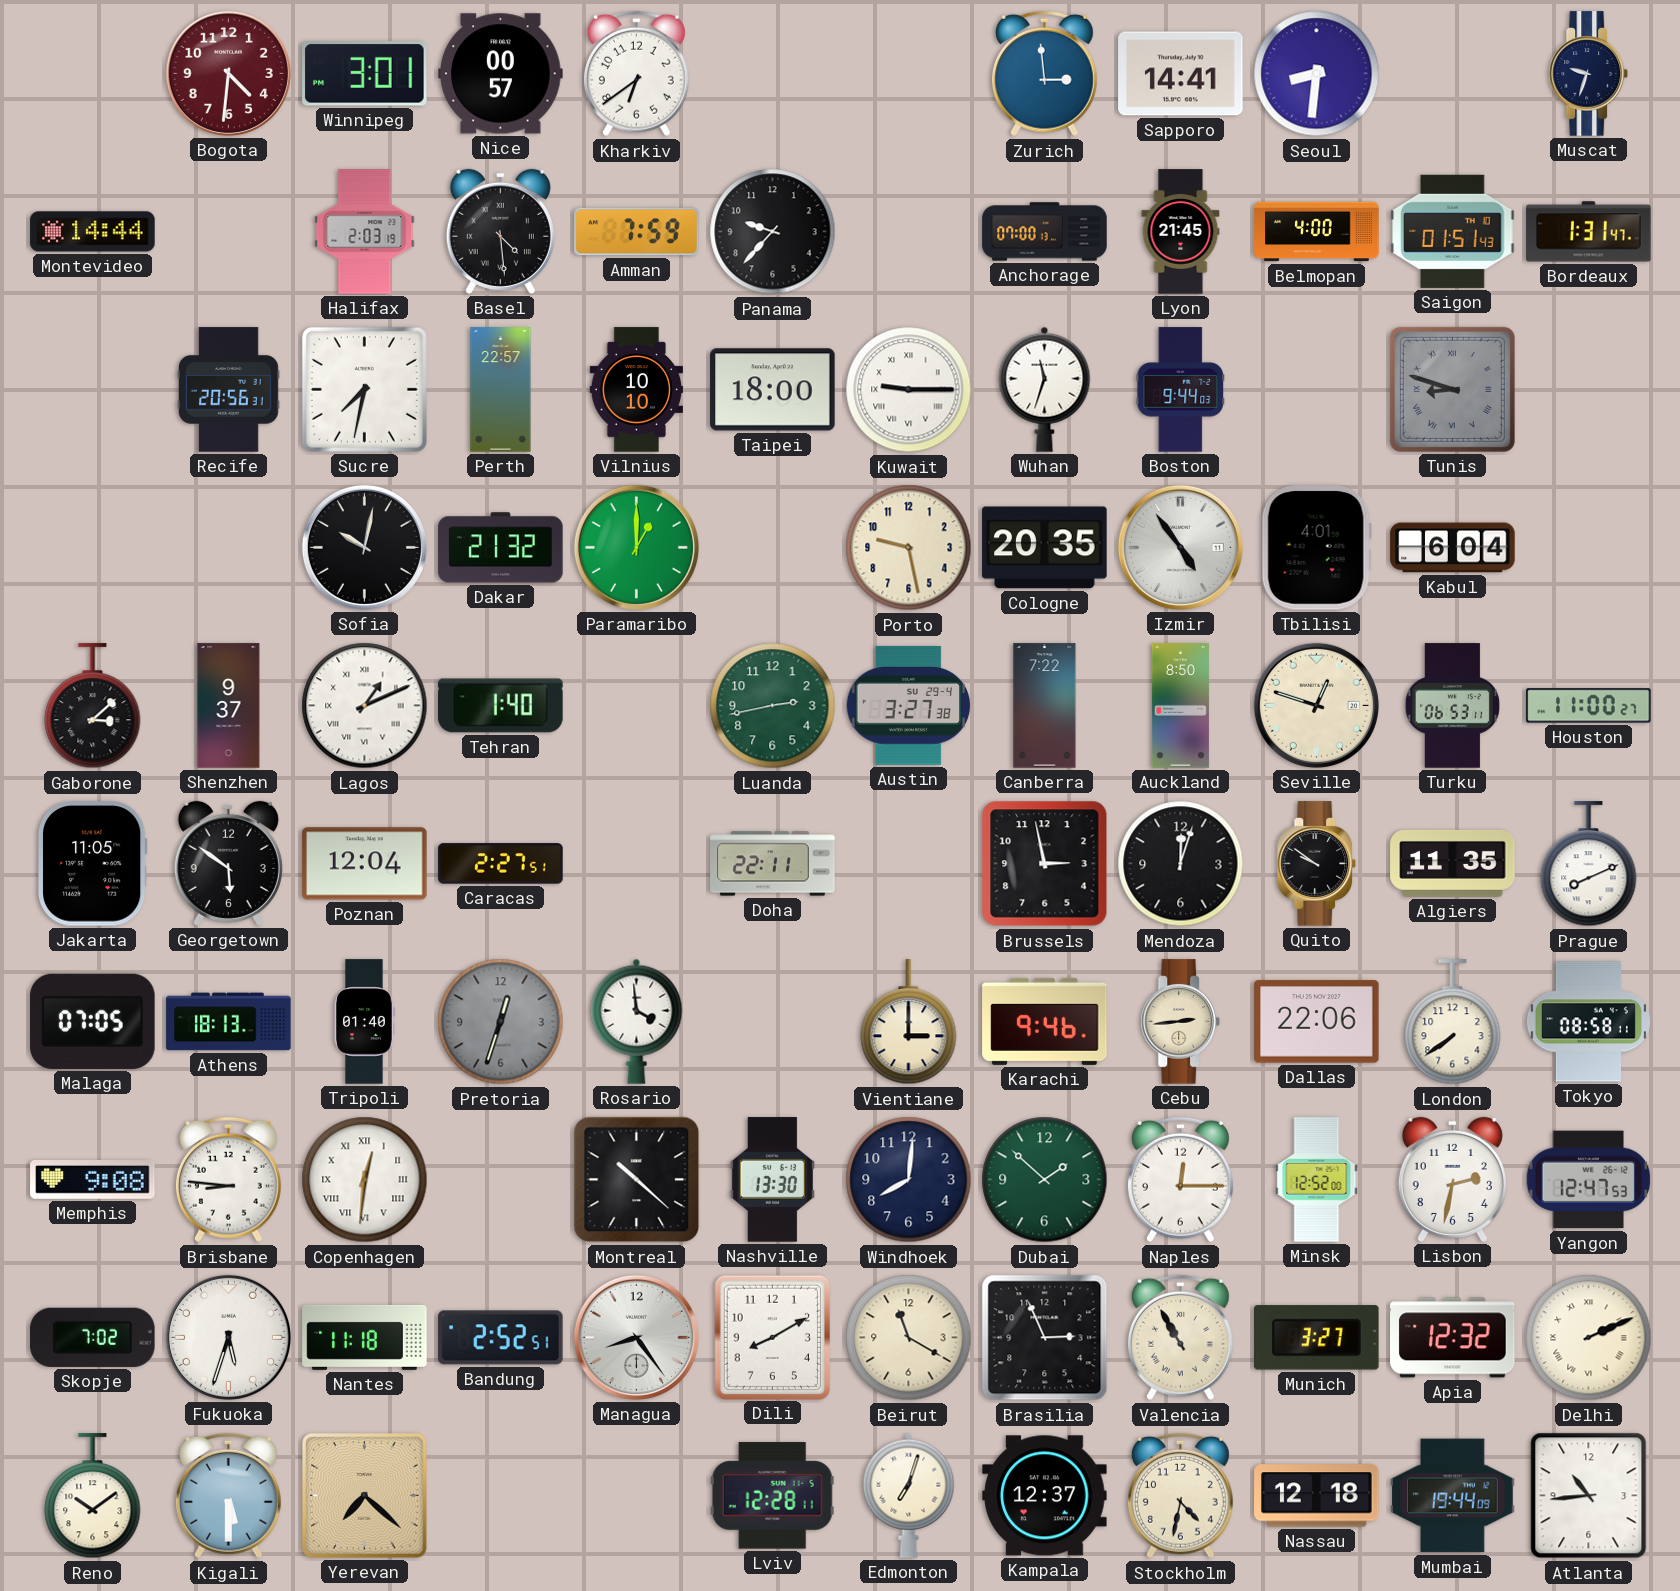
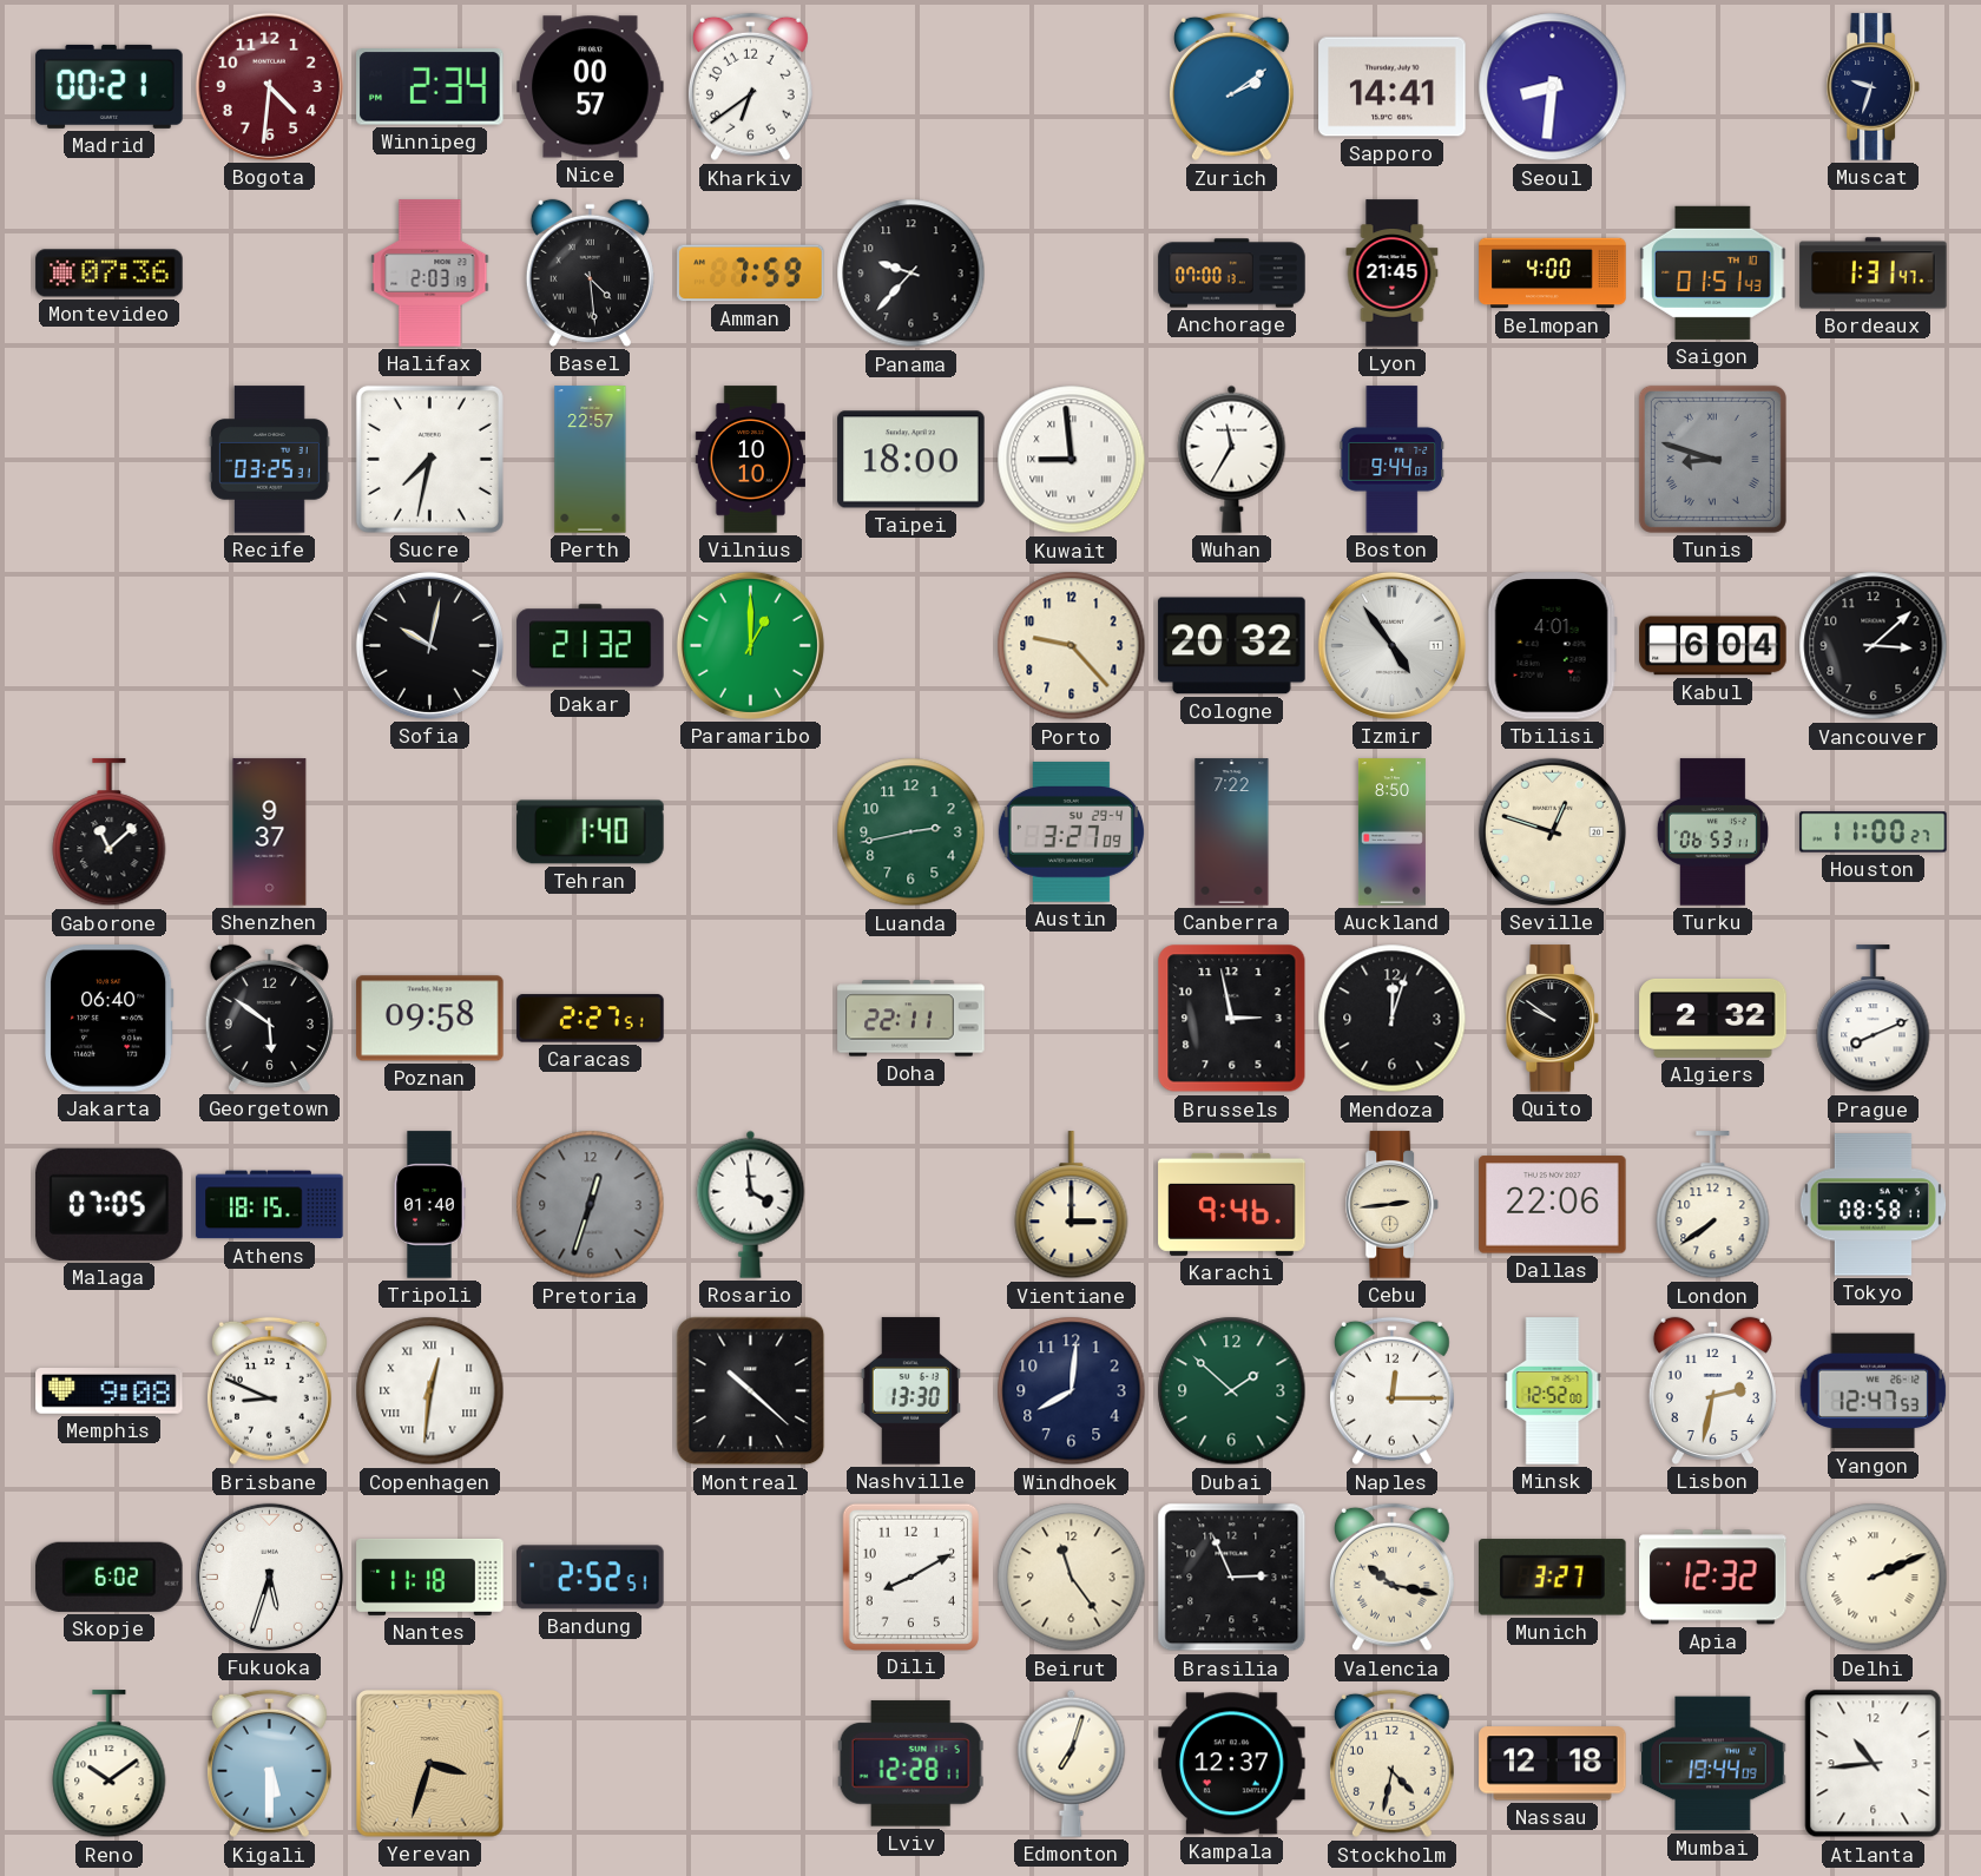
Madrid: none -> 00:21
Winnipeg: 3:01 -> 2:34
Zurich: 2:59 -> 2:09
Montevideo: 14:44 -> 07:36
Recife: 20:56 -> 03:25
Kuwait: 9:15 -> 8:59
Wuhan: 11:33 -> 11:35
Porto: 9:28 -> 9:23
Cologne: 20:35 -> 20:32
Vancouver: none -> 3:08
Gaborone: 3:08 -> 11:08
Lagos: 1:11 -> none
Austin: 3:27:38 -> 3:27:09
Jakarta: 11:05 -> 06:40
Poznan: 12:04 -> 09:58
Algiers: 11:35 -> 2:32
Athens: 18:13 -> 18:15
Brisbane: 8:46 -> 8:49
Skopje: 7:02 -> 6:02
Managua: 8:24 -> none
Beirut: 11:20 -> 11:24
Valencia: 10:55 -> 10:17
Yerevan: 7:22 -> 3:33
